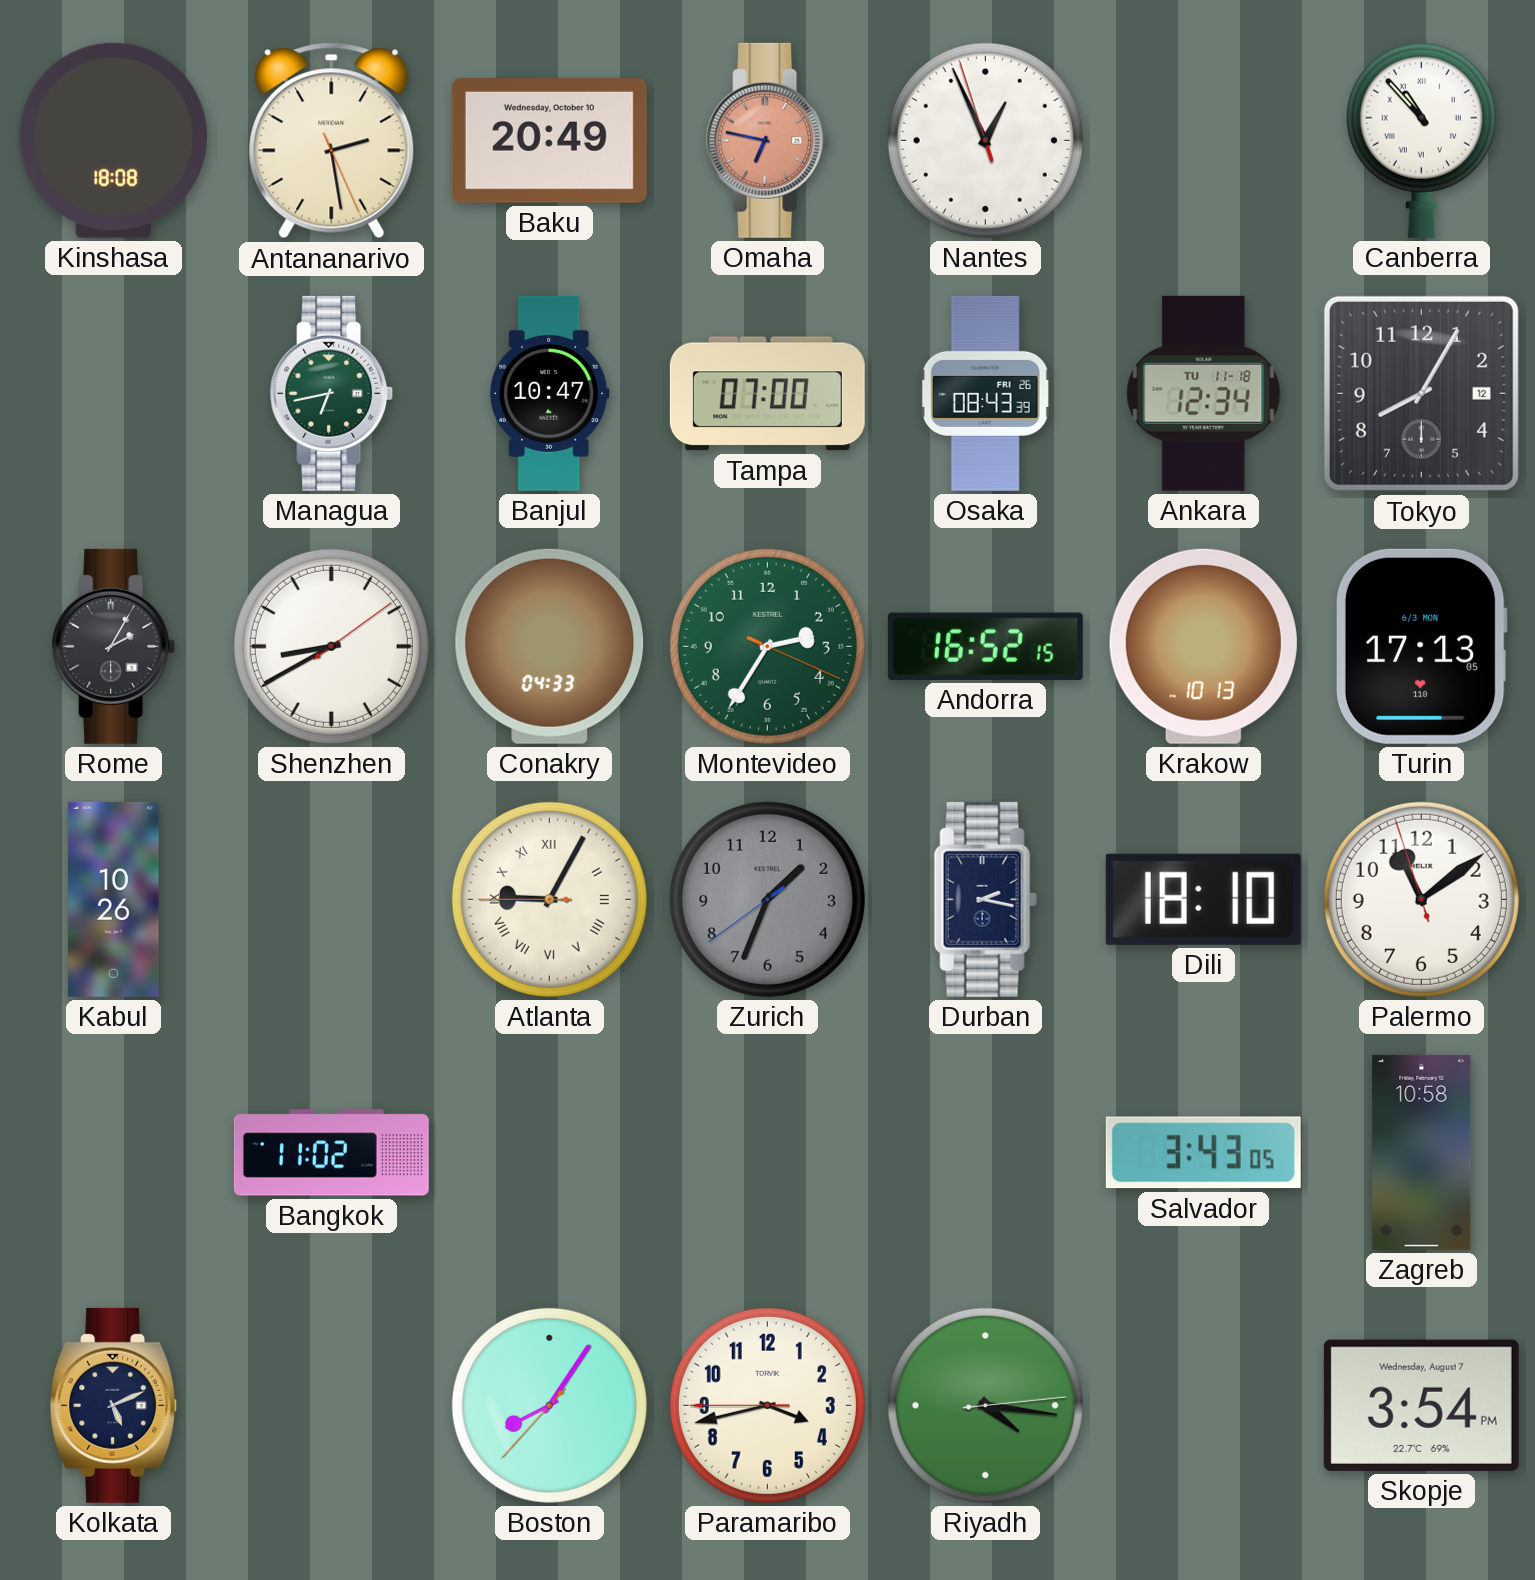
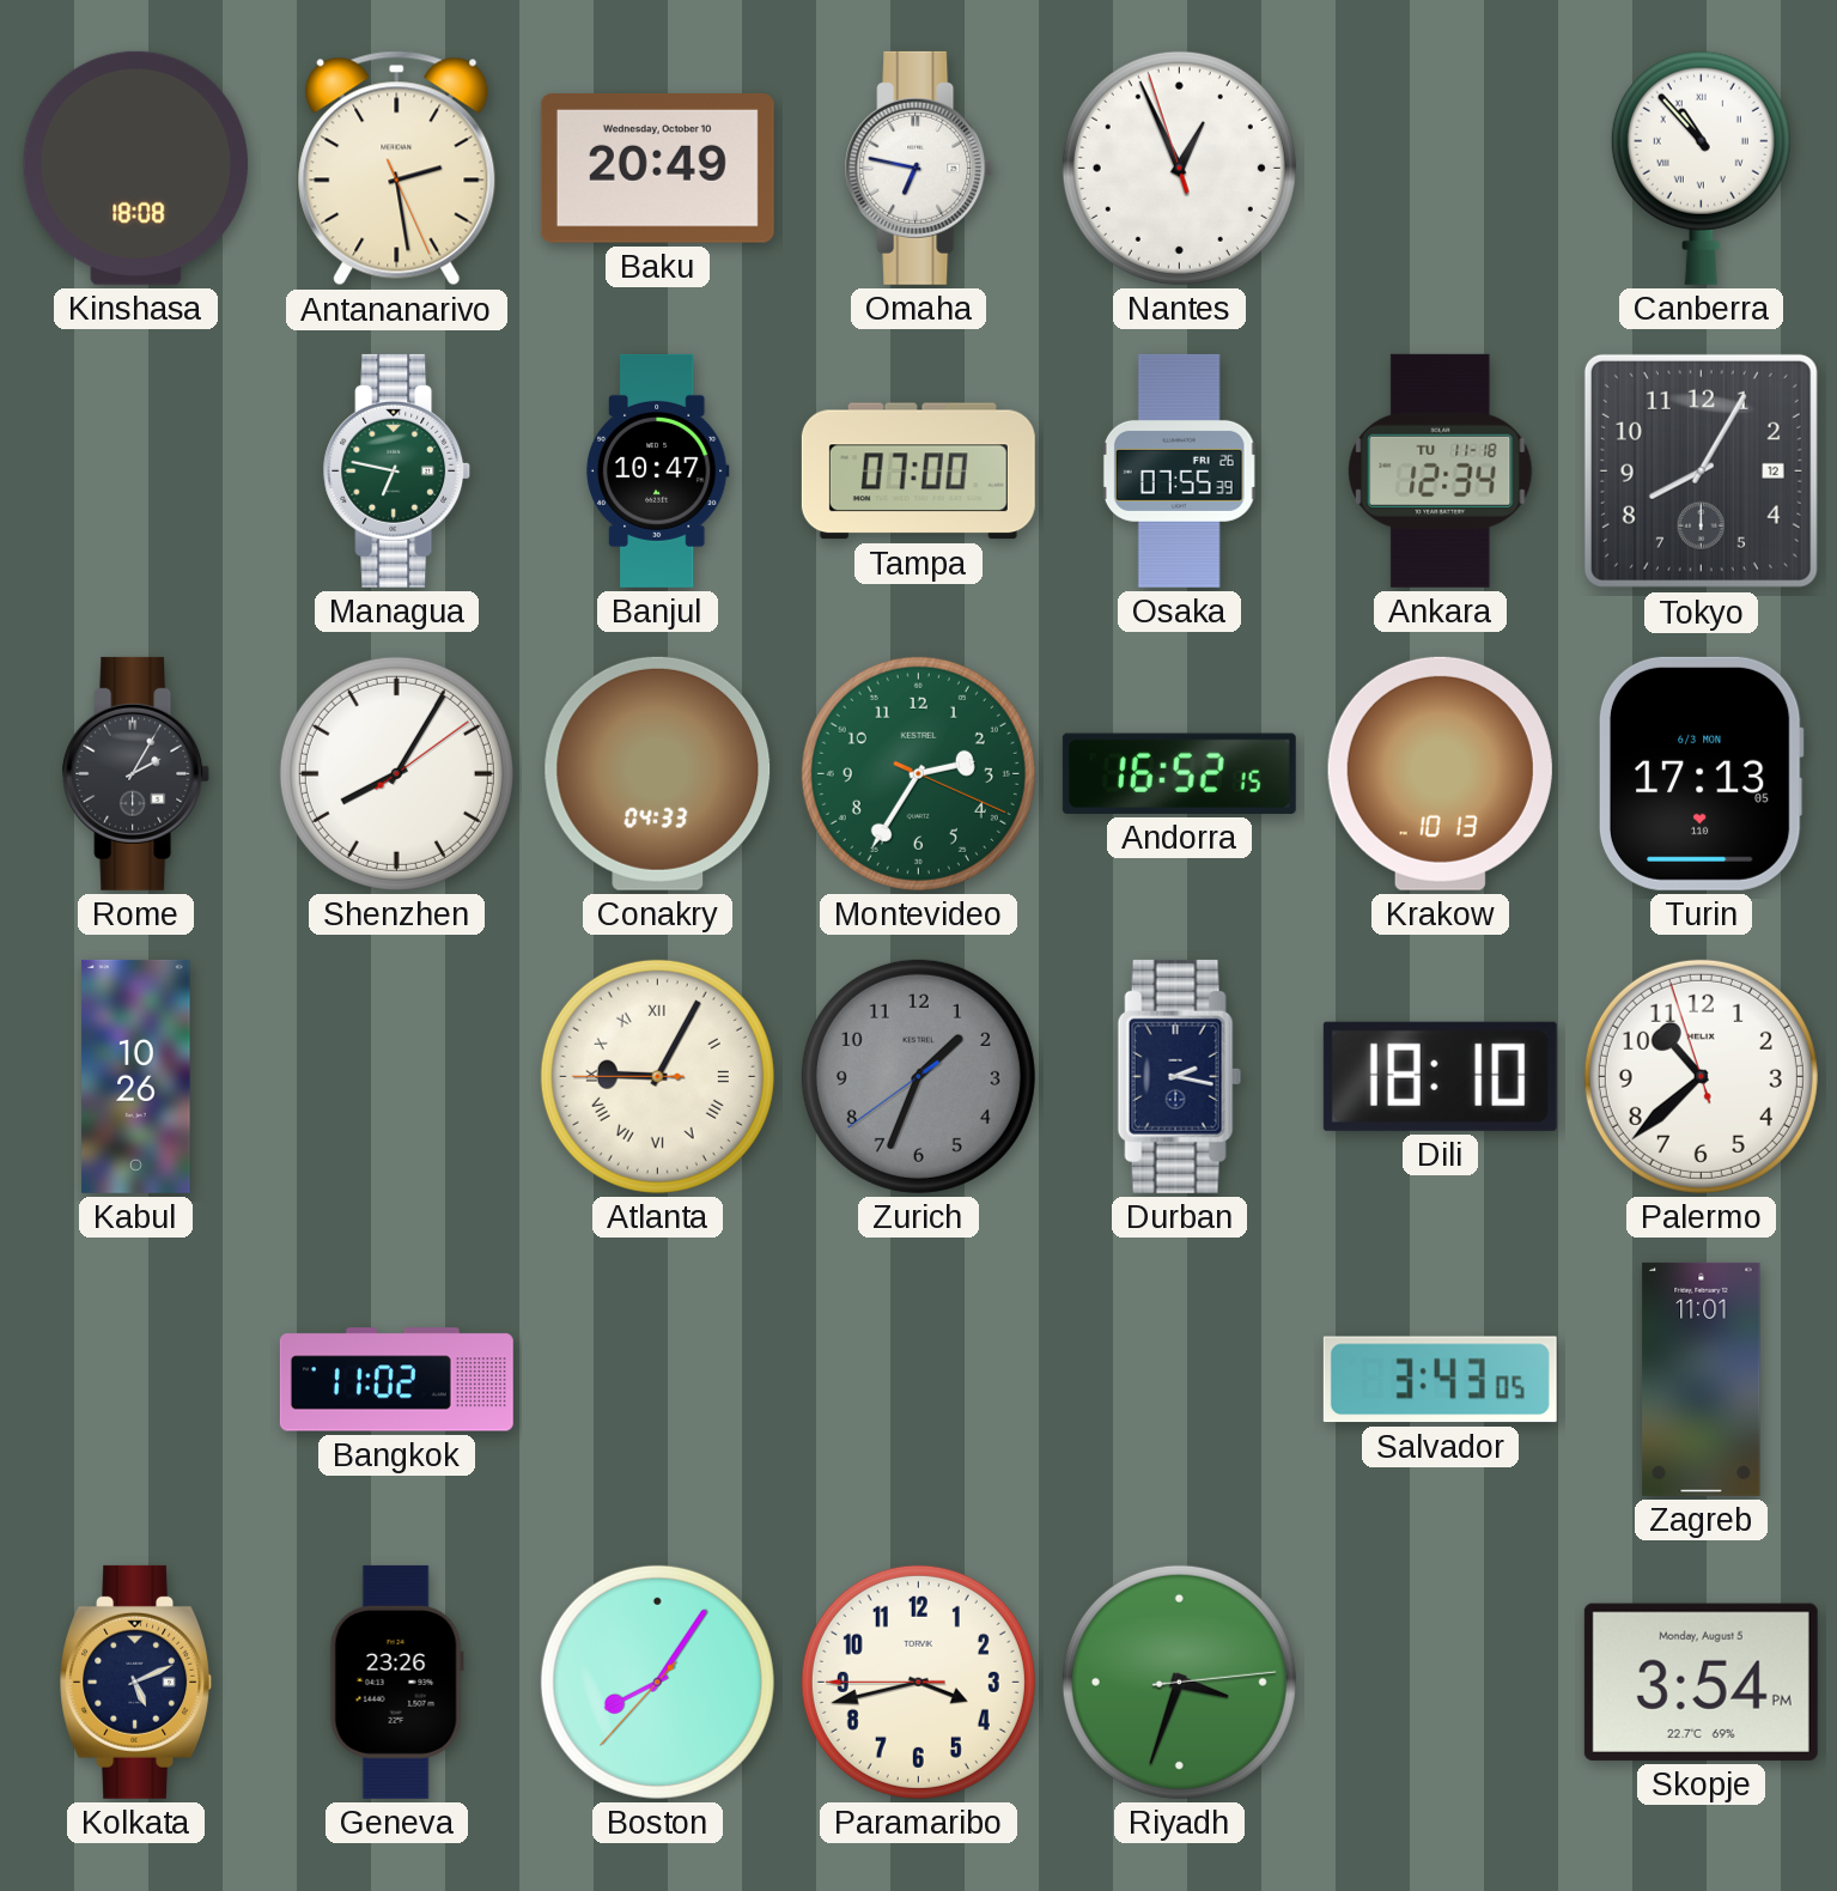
Omaha dial: salmon -> white
Managua: 6:43 -> 6:47
Osaka: 08:43 -> 07:55
Shenzhen: 8:40 -> 8:05
Palermo: 11:08 -> 10:37
Zagreb: 10:58 -> 11:01
Geneva: none -> 23:26
Riyadh: 4:16 -> 3:33
Skopje date: Wednesday, August 7 -> Monday, August 5
